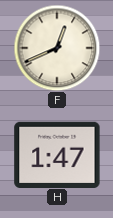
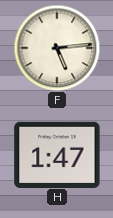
F: 12:41 -> 5:14
